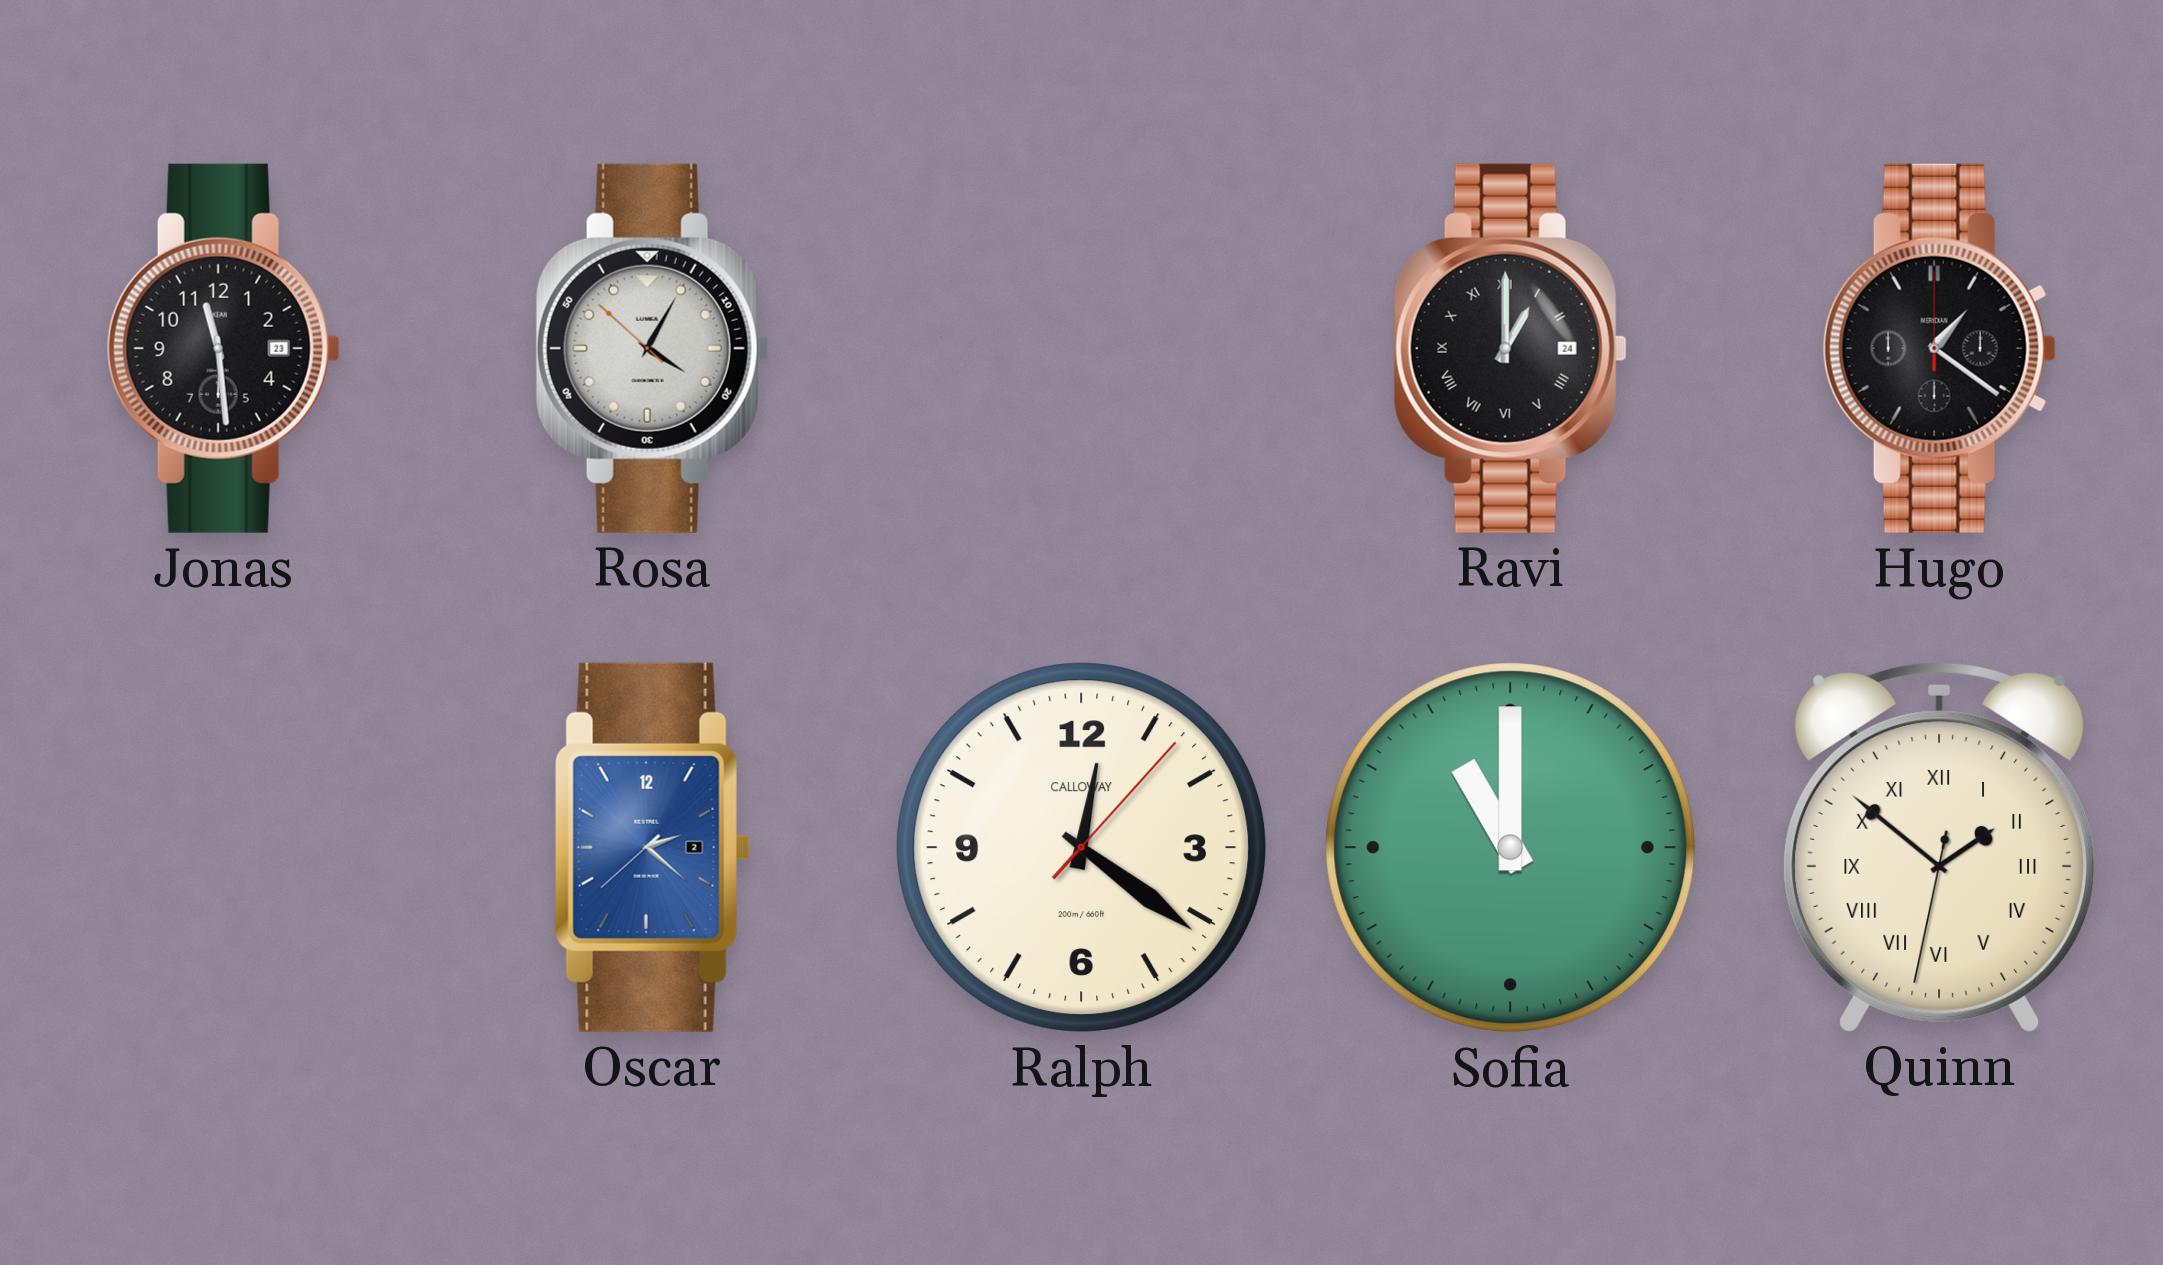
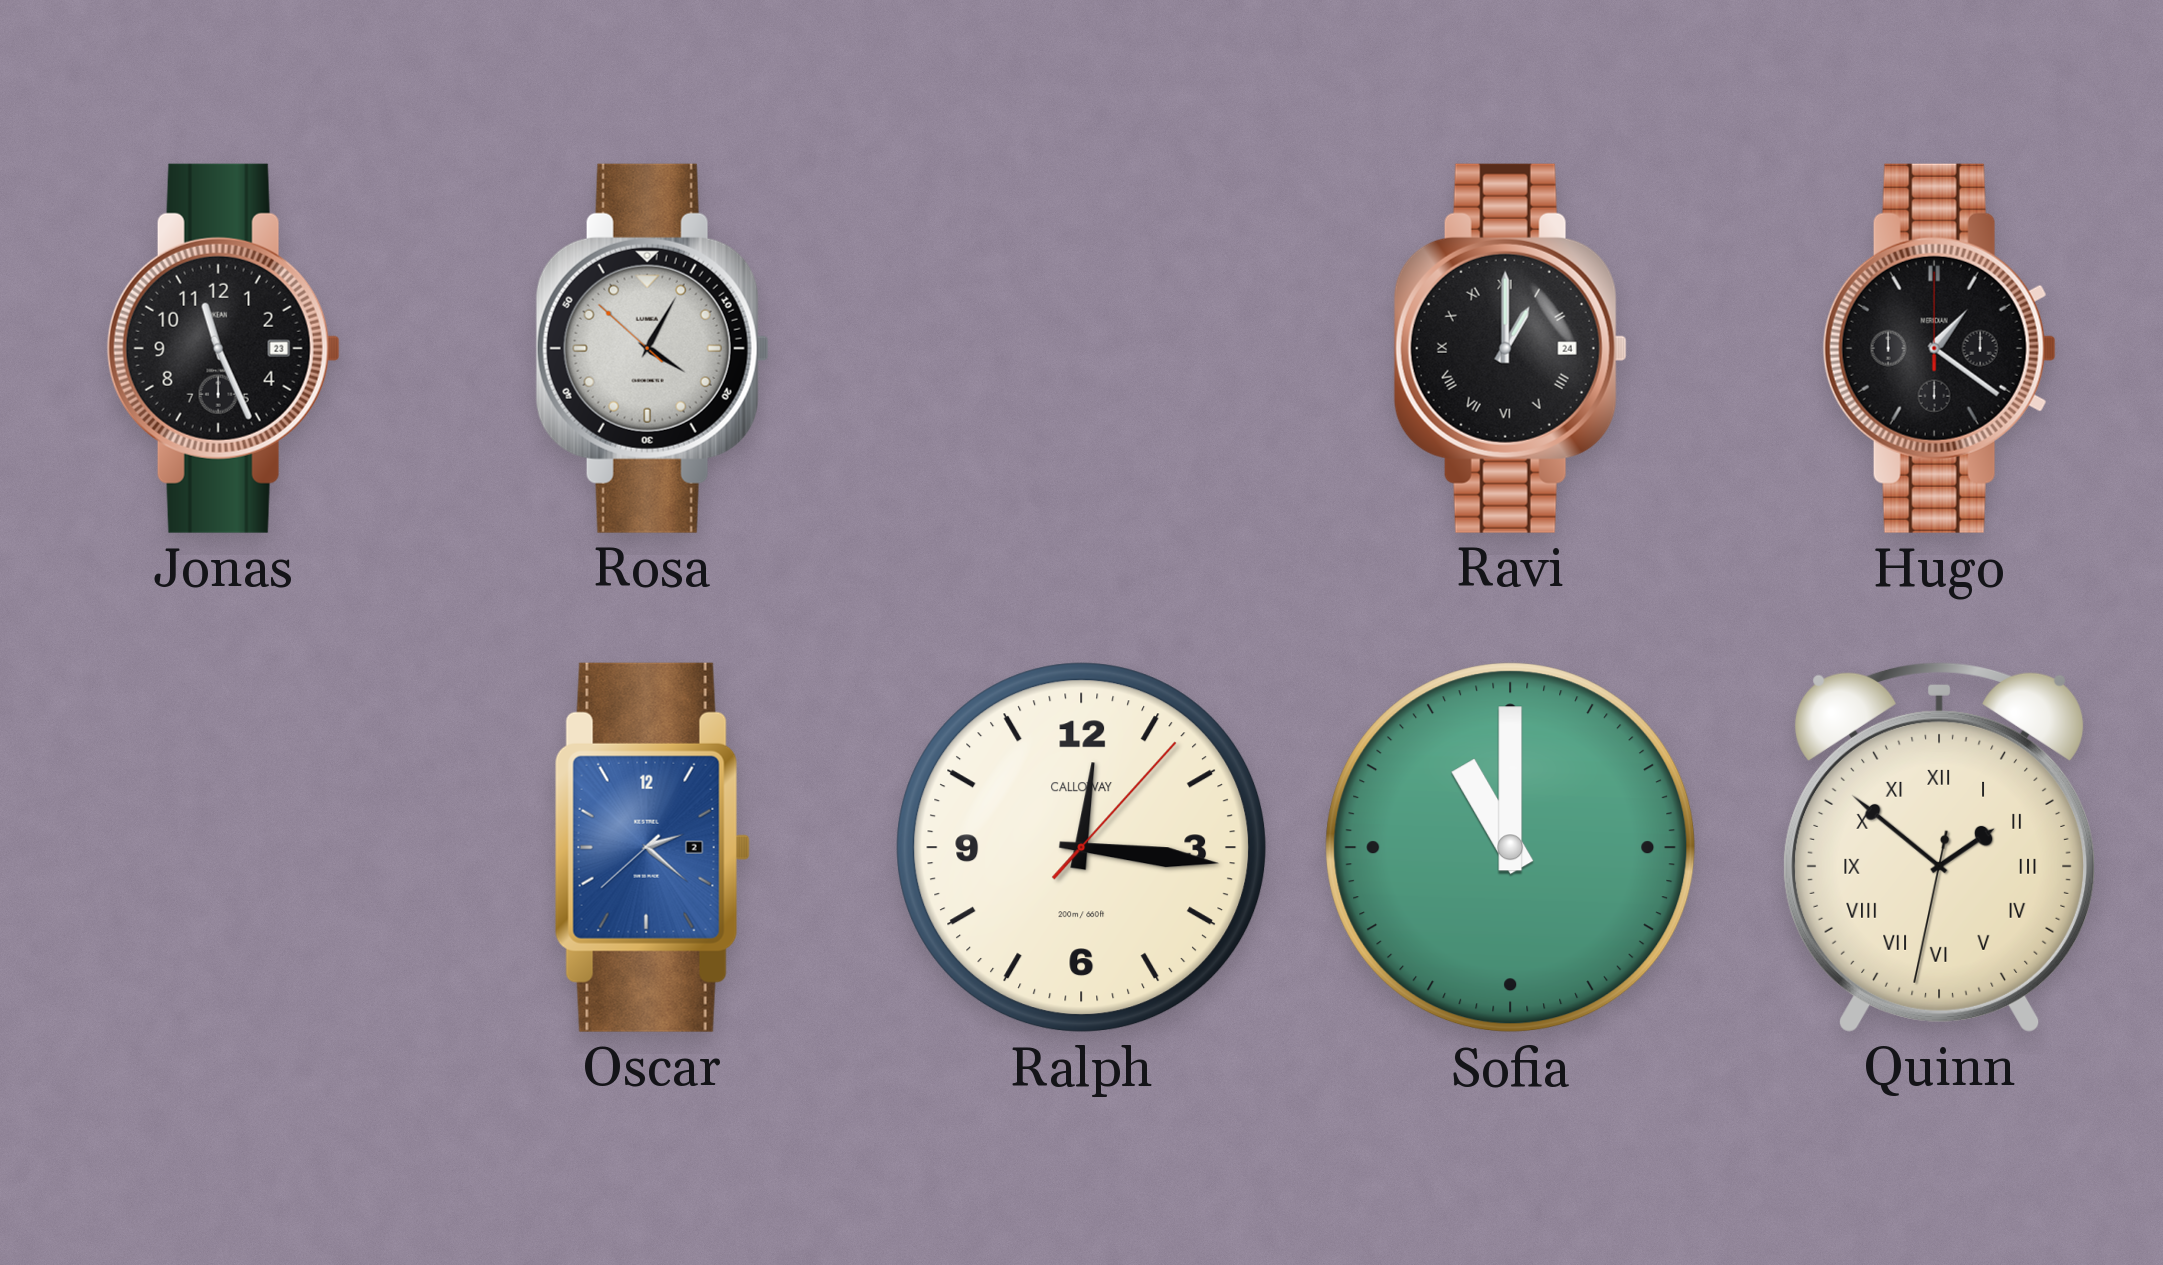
Jonas: 11:29 -> 11:26
Ralph: 12:21 -> 12:16
